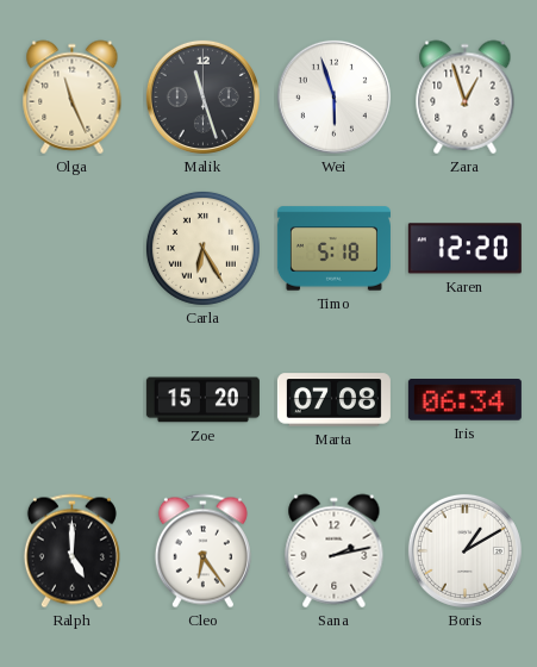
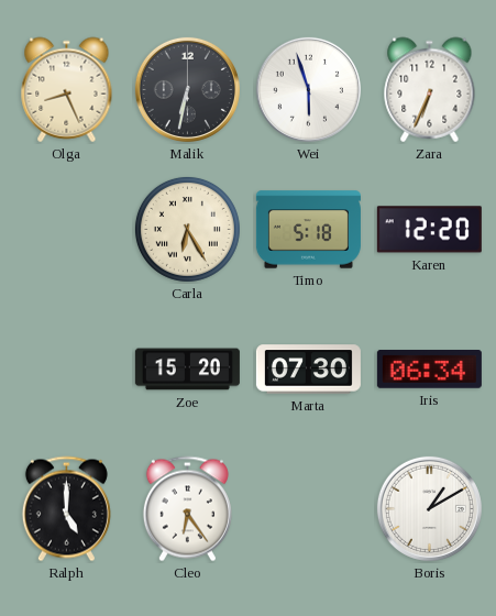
Olga: 11:26 -> 8:26
Malik: 11:27 -> 6:32
Zara: 12:57 -> 6:34
Marta: 07:08 -> 07:30
Sana: 2:13 -> none
